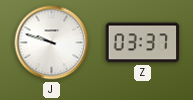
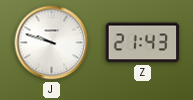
Z: 03:37 -> 21:43
